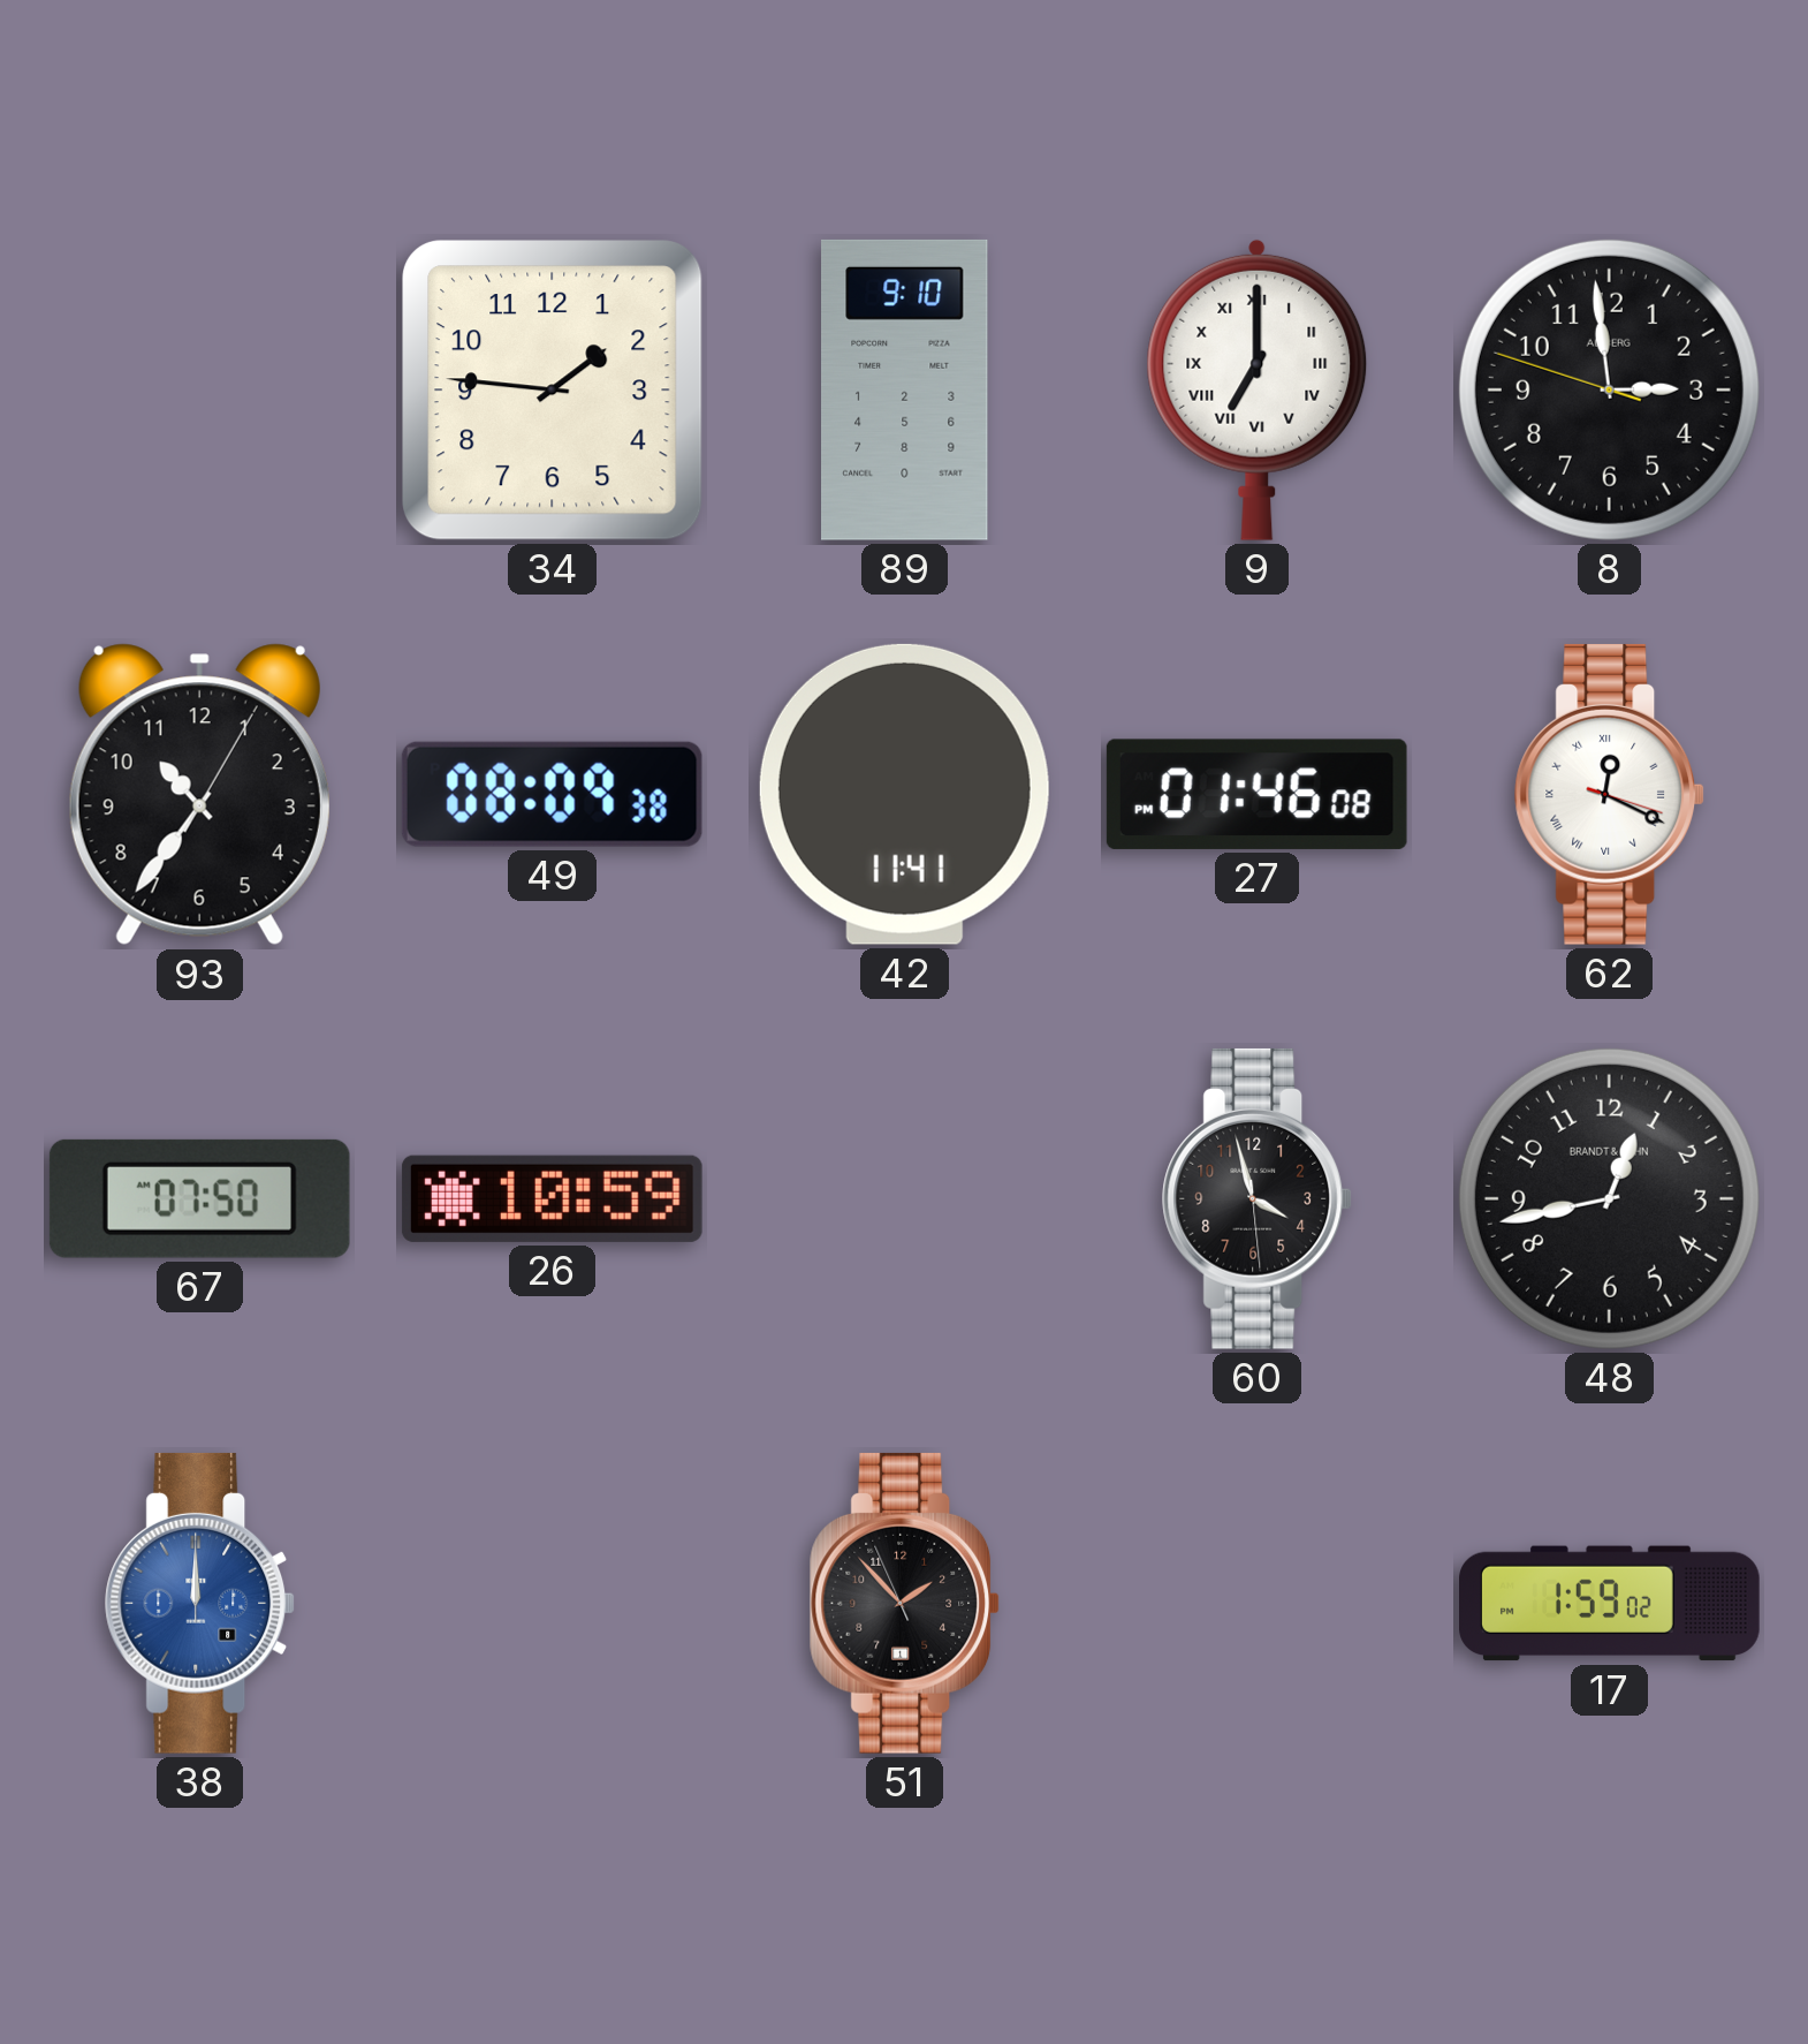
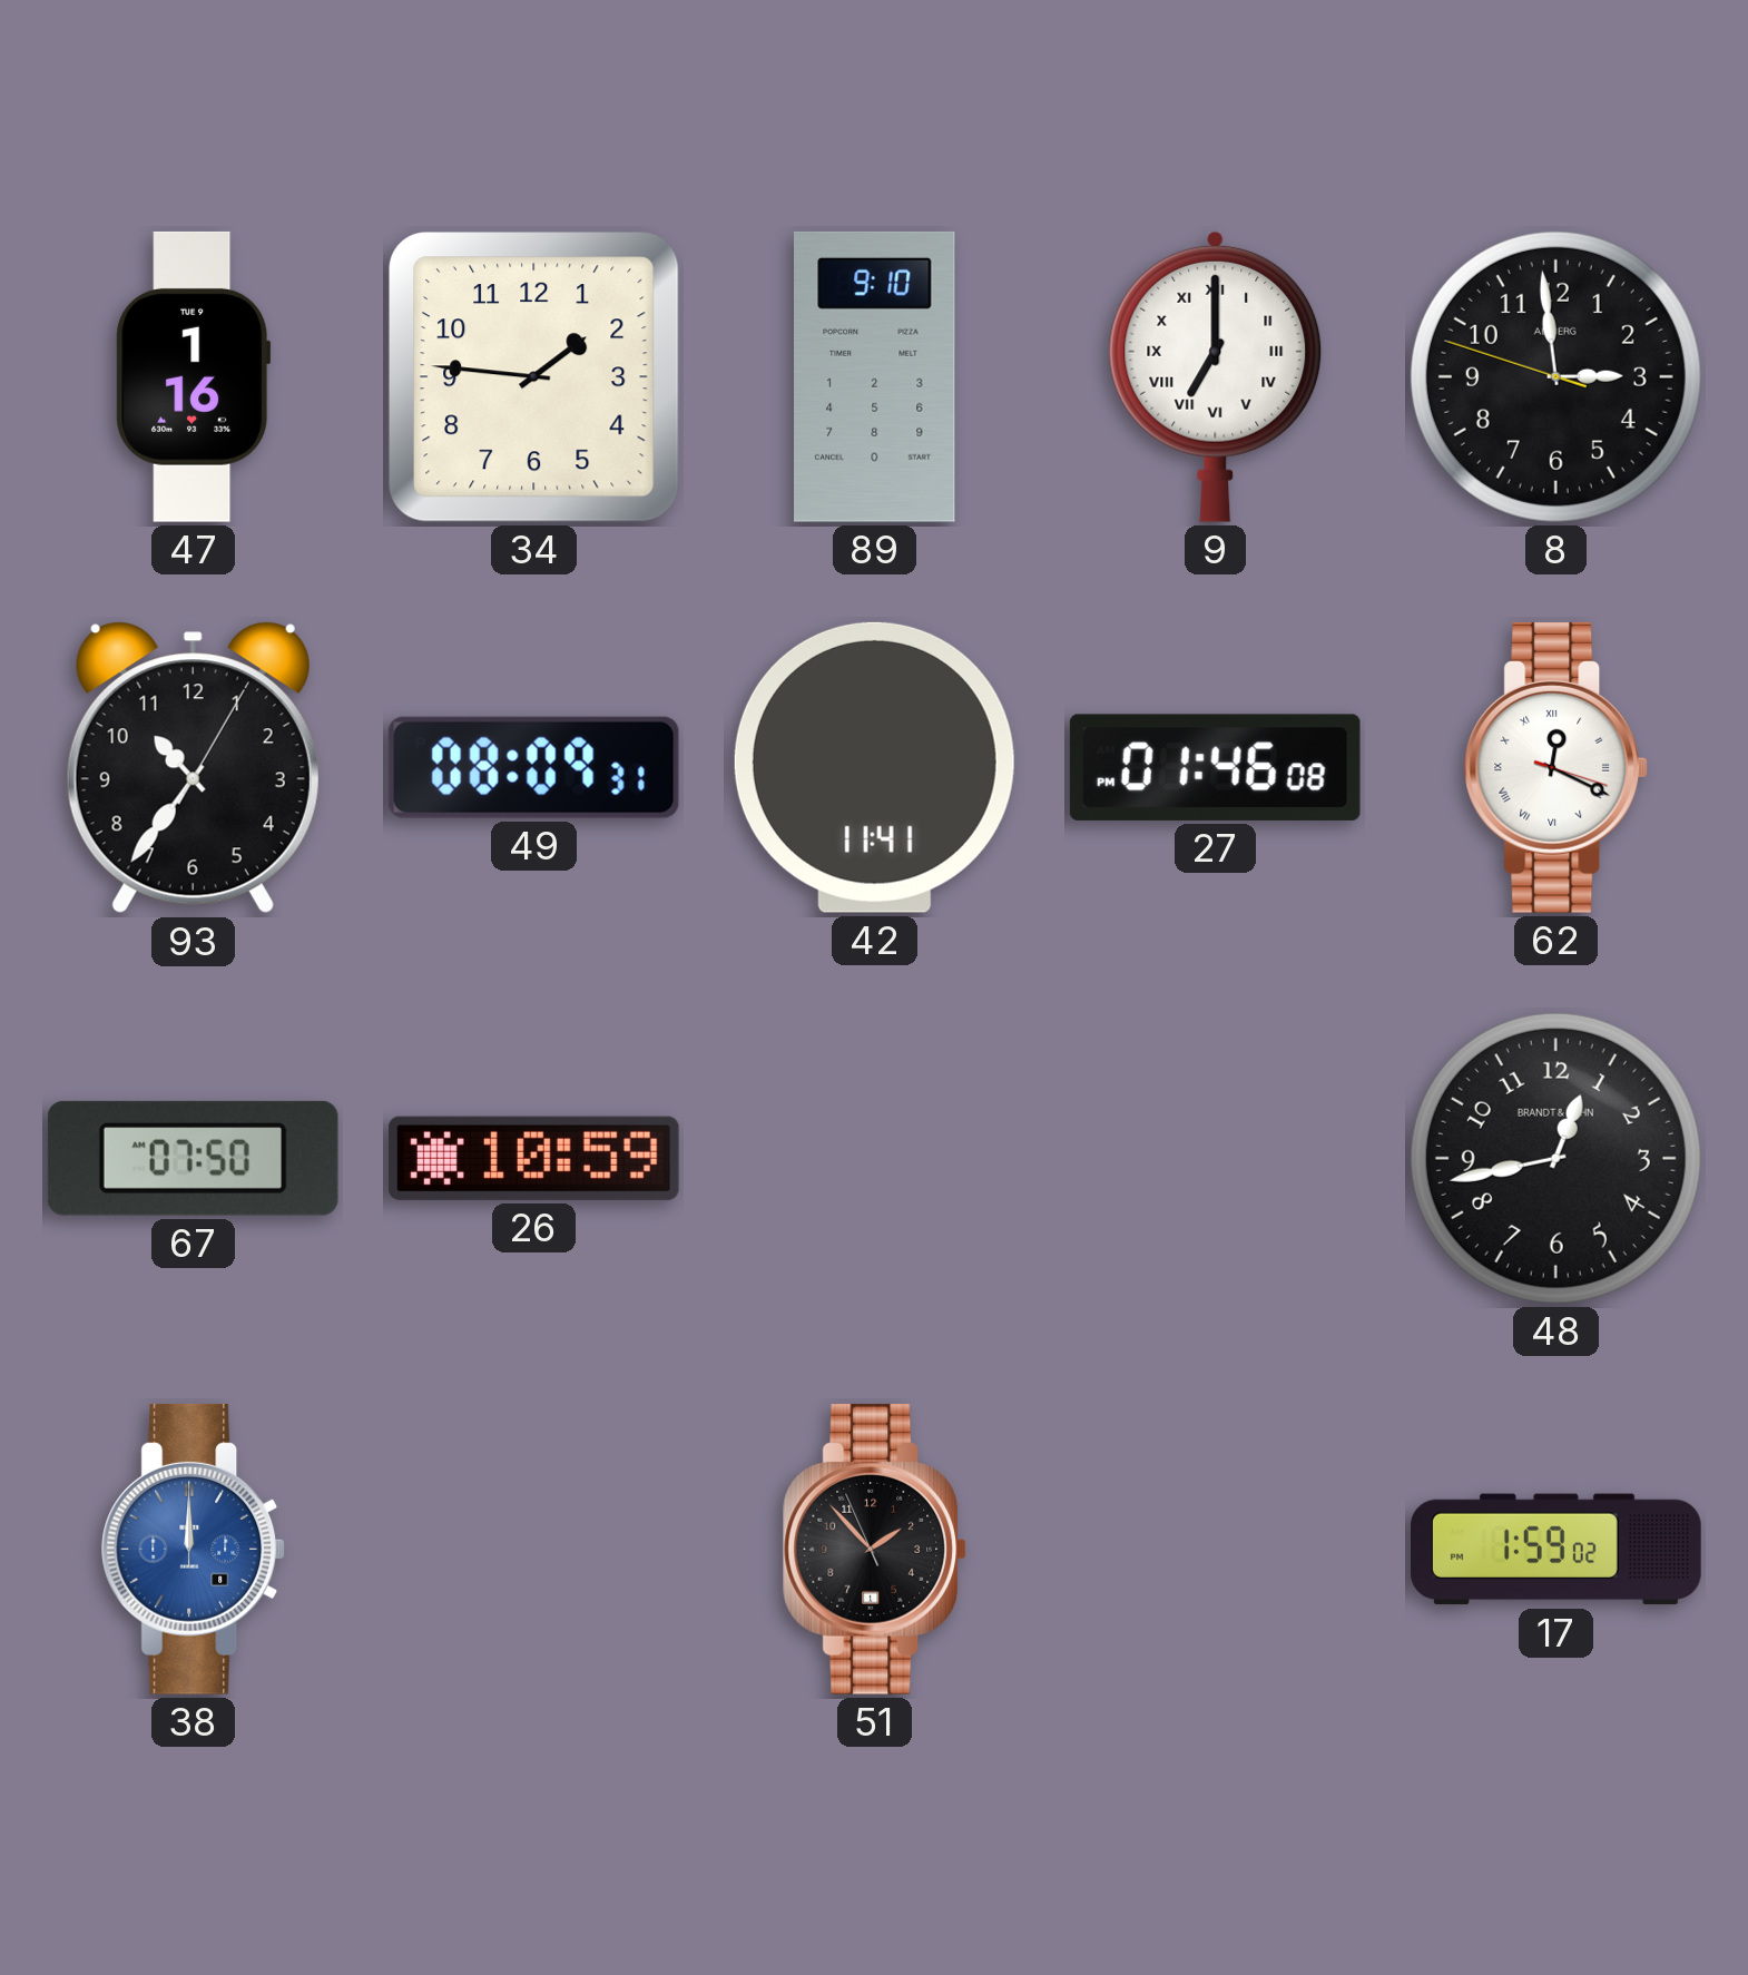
47: none -> 1:16
49: 08:09:38 -> 08:09:31
60: 3:57 -> none
